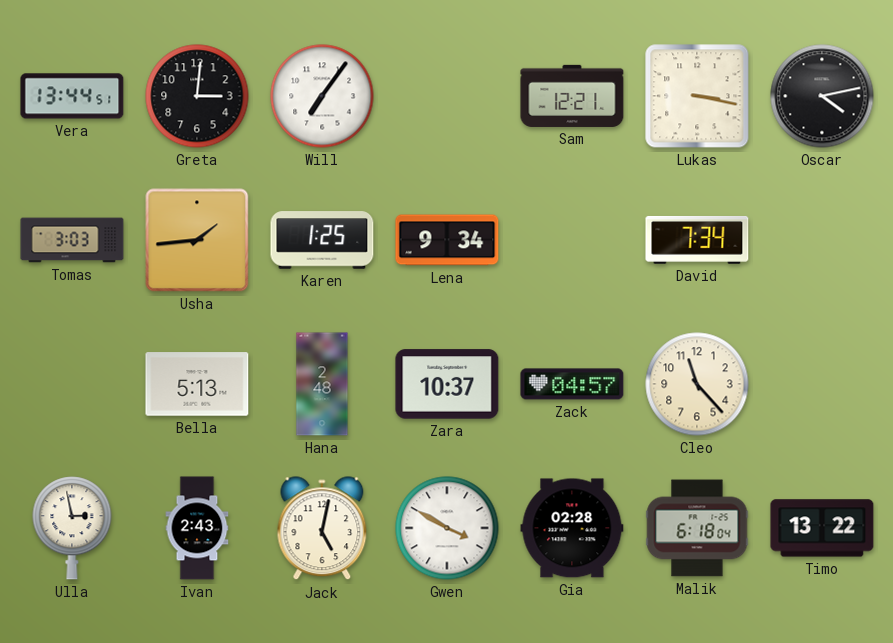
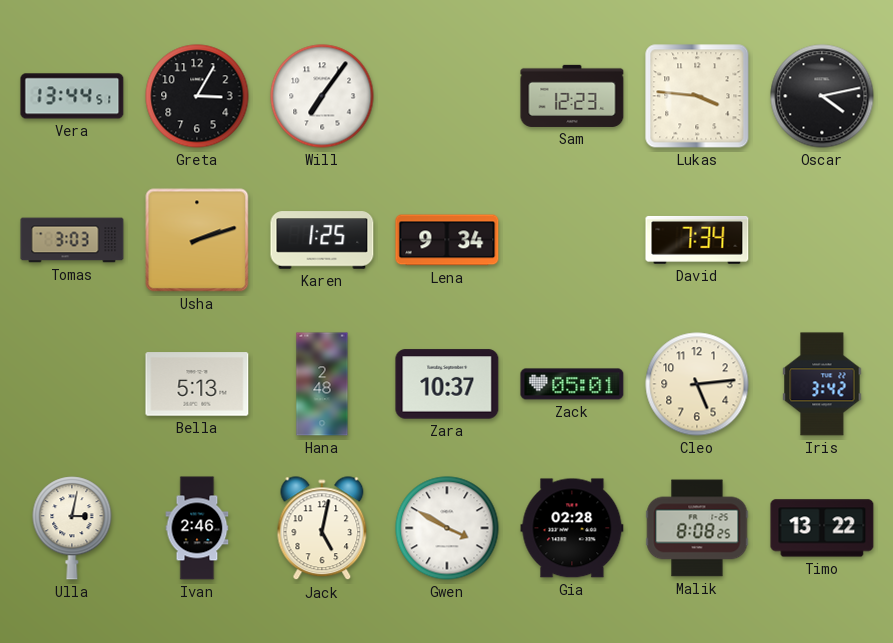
Greta: 3:01 -> 3:05
Sam: 12:21 -> 12:23
Lukas: 3:17 -> 3:46
Usha: 1:44 -> 2:12
Zack: 04:57 -> 05:01
Cleo: 11:23 -> 5:14
Iris: none -> 3:42
Ulla: 2:58 -> 3:02
Ivan: 2:43 -> 2:46
Malik: 6:18 -> 8:08
